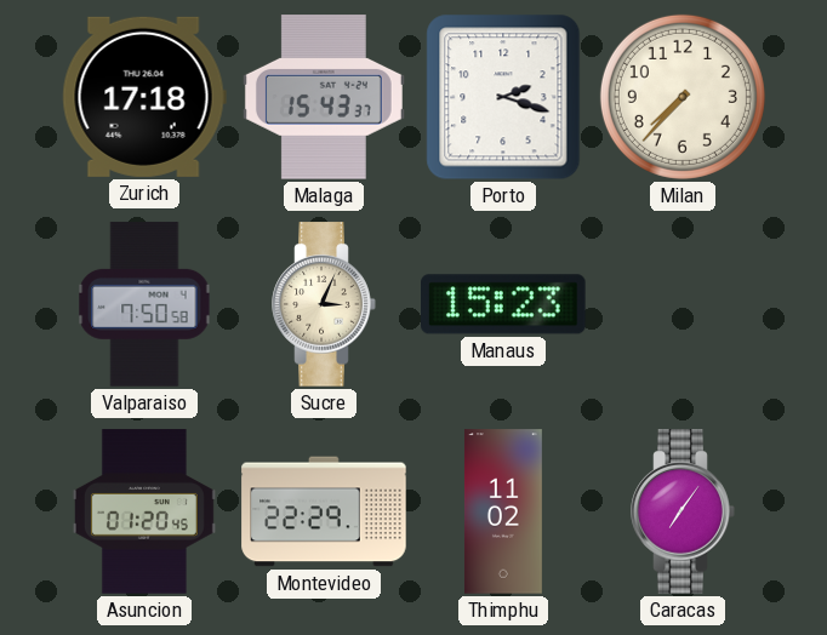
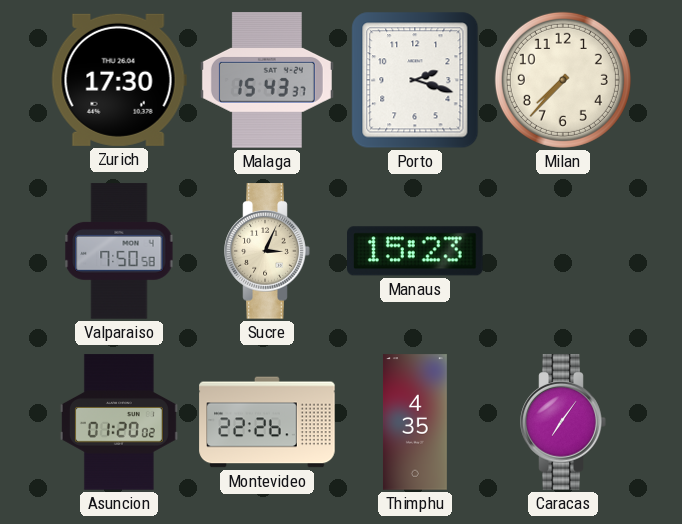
Zurich: 17:18 -> 17:30
Asuncion: 01:20:45 -> 01:20:02
Montevideo: 22:29 -> 22:26
Thimphu: 11:02 -> 4:35
